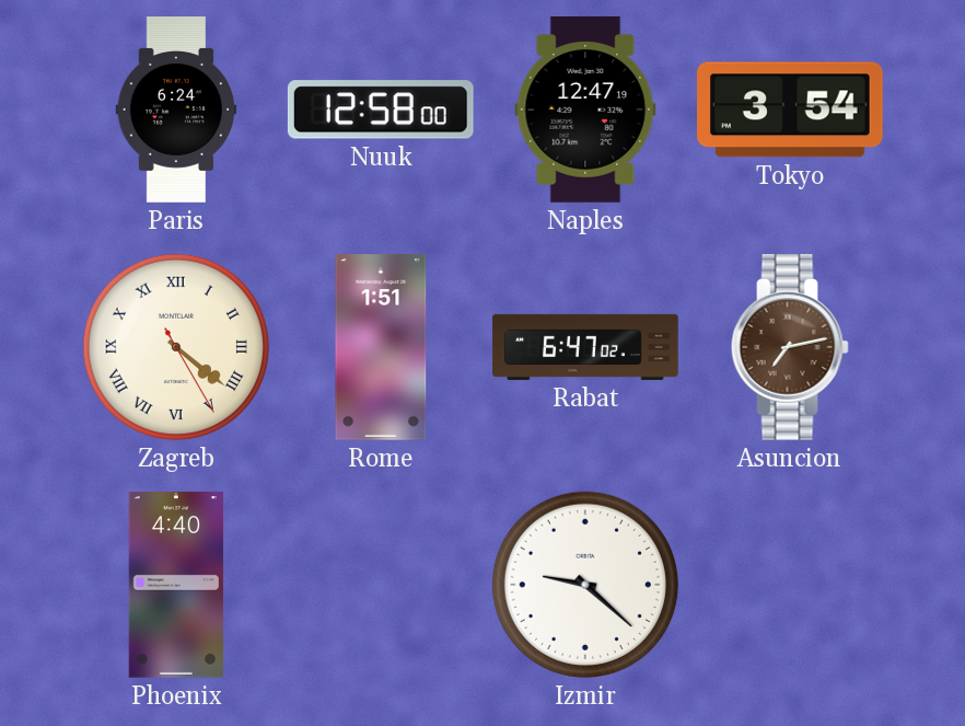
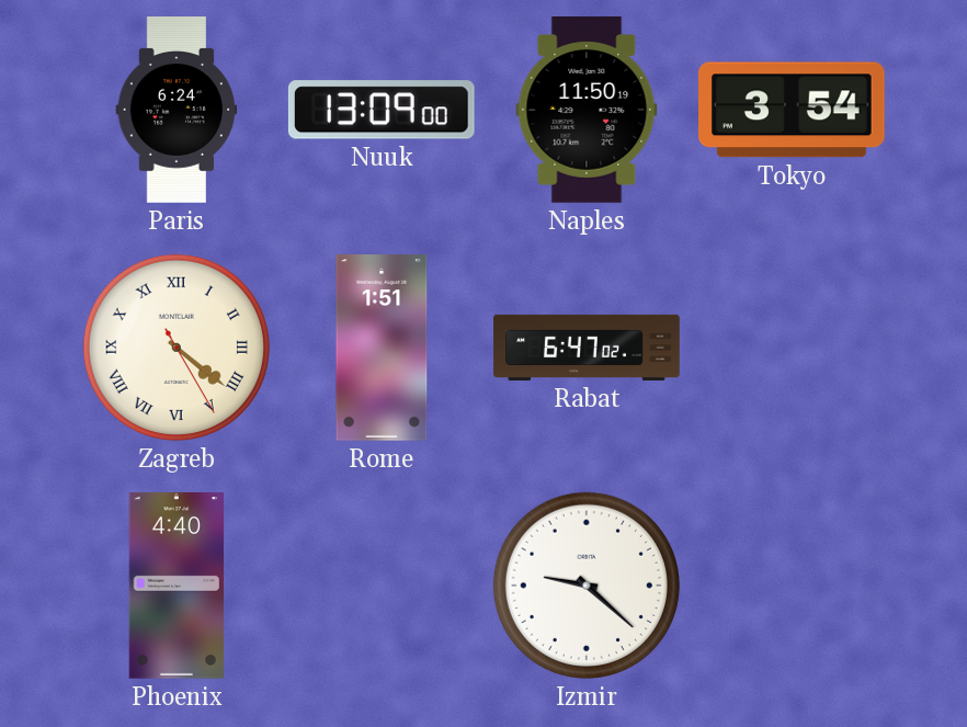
Nuuk: 12:58 -> 13:09
Naples: 12:47 -> 11:50
Asuncion: 7:13 -> none
